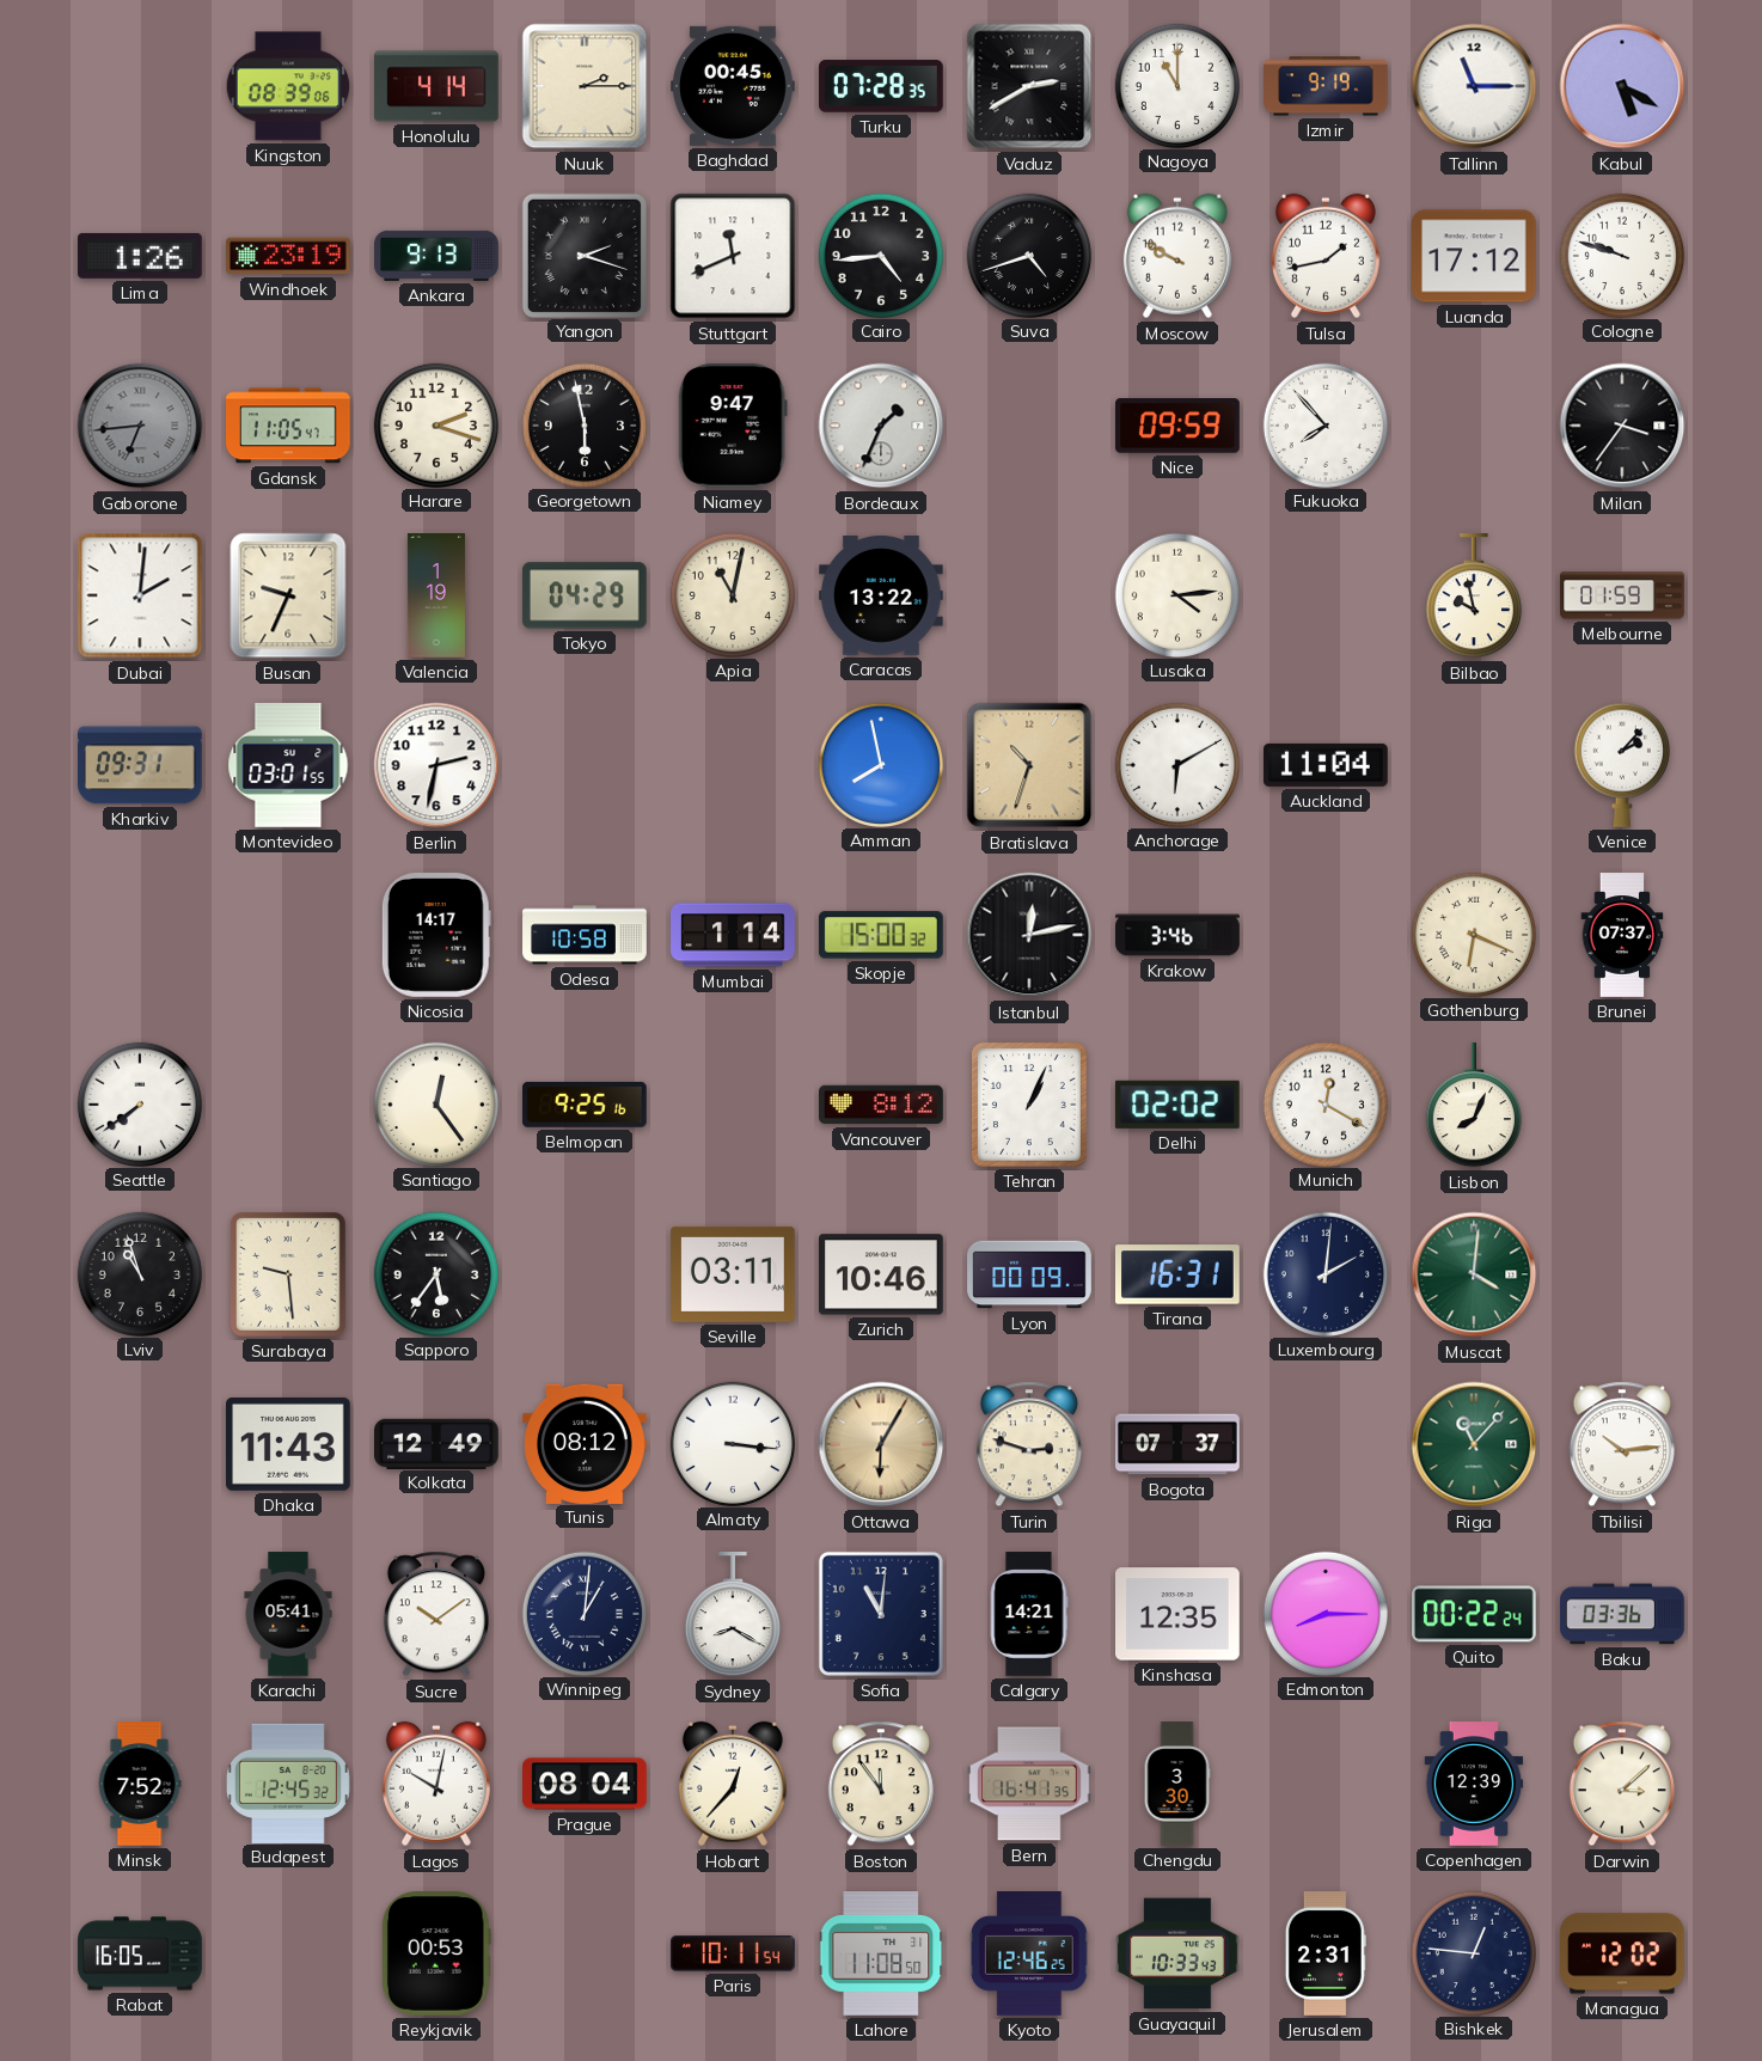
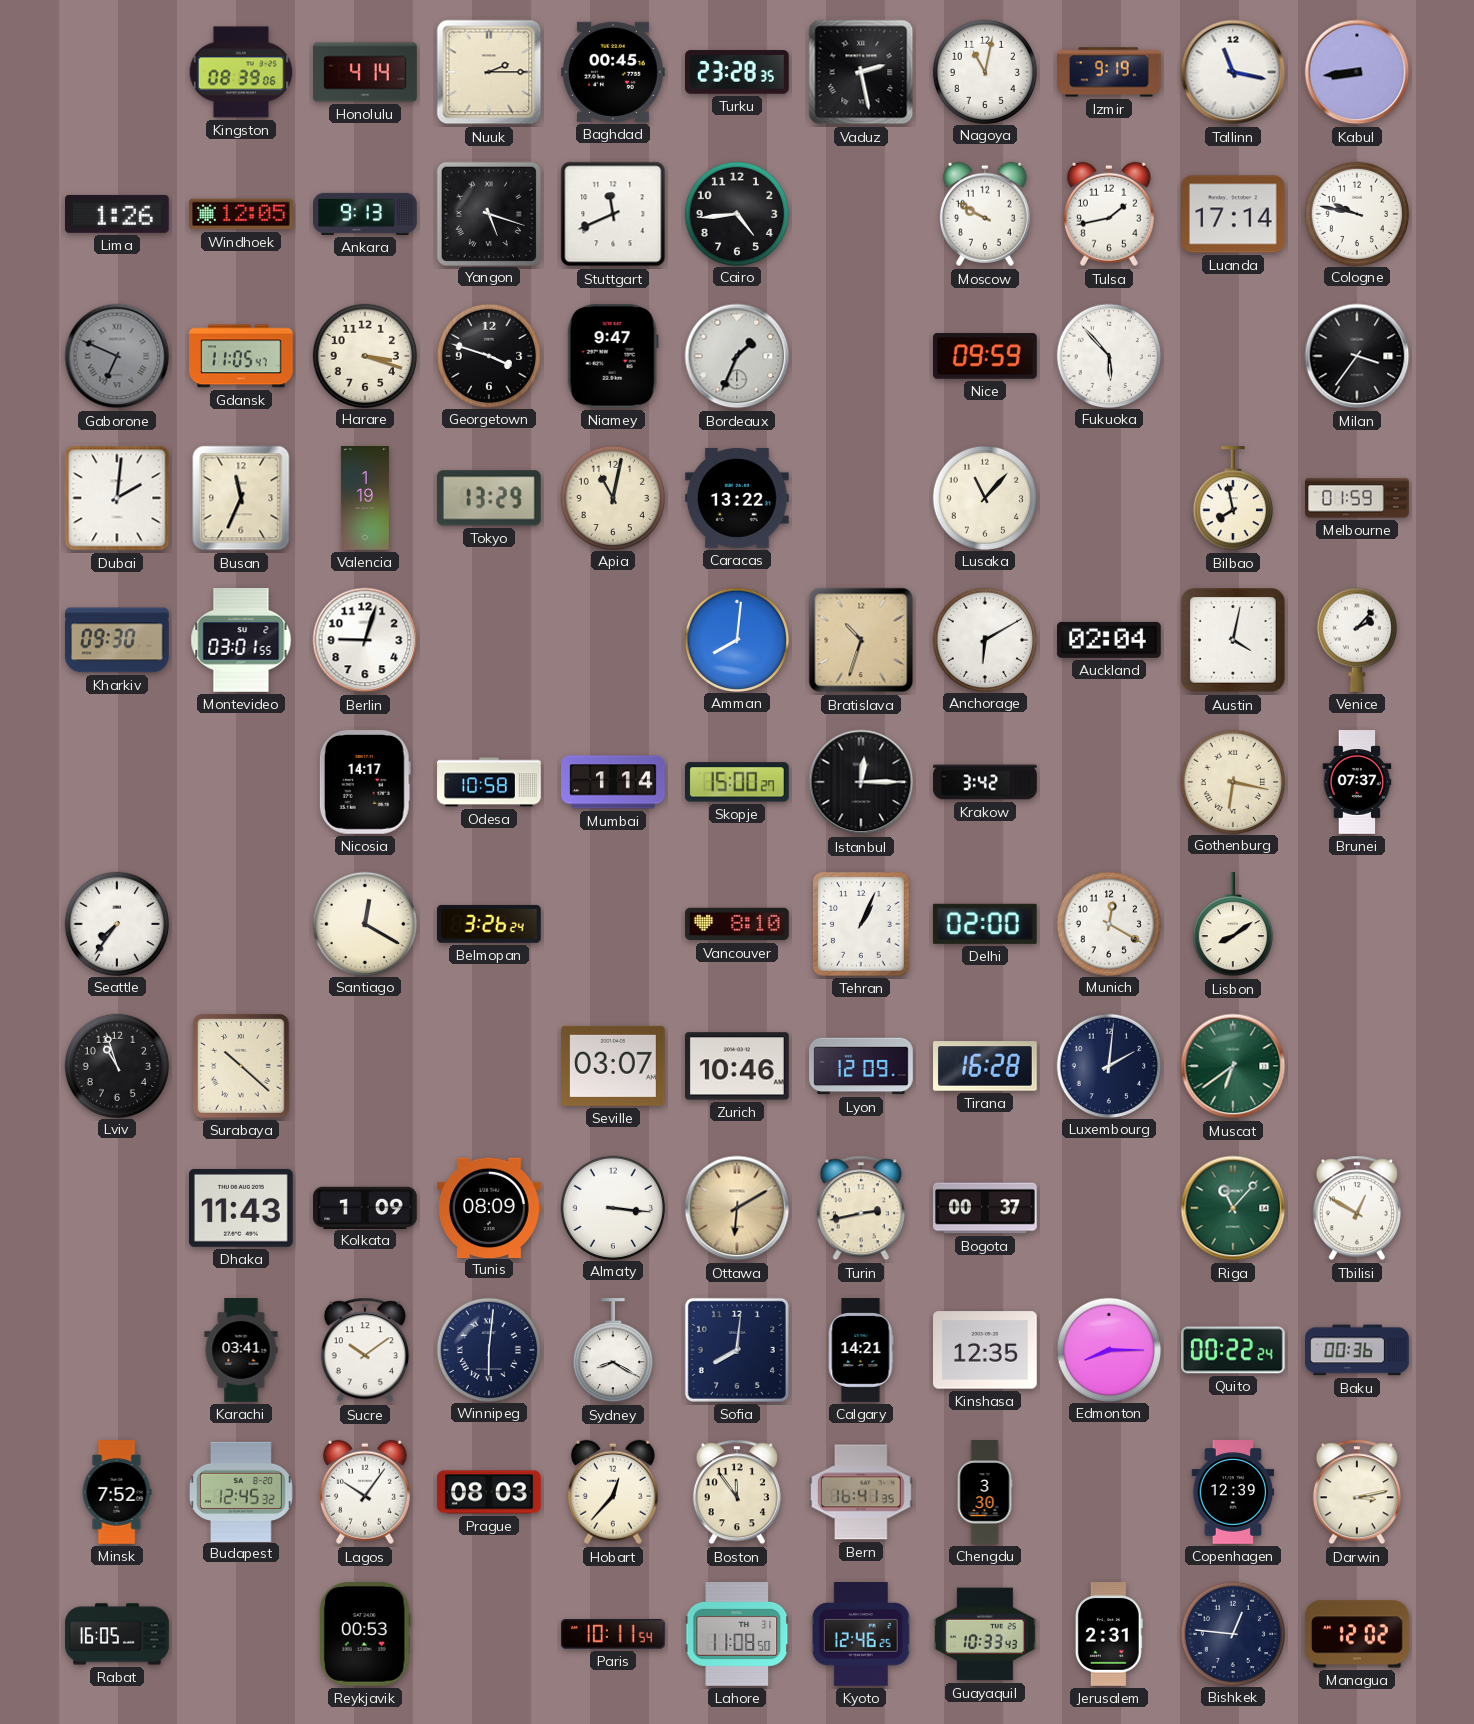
Turku: 07:28 -> 23:28
Vaduz: 2:40 -> 2:28
Nagoya: 11:00 -> 11:02
Tallinn: 11:15 -> 11:17
Kabul: 5:20 -> 8:44
Windhoek: 23:19 -> 12:05
Yangon: 2:18 -> 5:18
Suva: 4:42 -> none
Luanda: 17:12 -> 17:14
Cologne: 9:48 -> 9:47
Gaborone: 6:44 -> 6:49
Harare: 2:18 -> 3:18
Georgetown: 5:58 -> 3:48
Fukuoka: 7:53 -> 5:53
Busan: 9:34 -> 11:34
Tokyo: 04:29 -> 13:29
Lusaka: 4:14 -> 11:07
Bilbao: 9:58 -> 7:58
Kharkiv: 09:31 -> 09:30
Berlin: 2:32 -> 9:03
Amman: 7:58 -> 8:01
Auckland: 11:04 -> 02:04
Austin: none -> 4:02
Skopje: 15:00:32 -> 15:00:27
Istanbul: 12:13 -> 12:15
Krakow: 3:46 -> 3:42
Gothenburg: 6:19 -> 6:17
Seattle: 7:39 -> 7:36
Santiago: 12:24 -> 12:20
Belmopan: 9:25 -> 3:26
Vancouver: 8:12 -> 8:10
Delhi: 02:02 -> 02:00
Lisbon: 8:04 -> 8:09
Surabaya: 9:29 -> 10:22
Sapporo: 5:36 -> none
Seville: 03:11 -> 03:07
Lyon: 00:09 -> 12:09
Tirana: 16:31 -> 16:28
Muscat: 4:01 -> 6:39
Kolkata: 12:49 -> 1:09
Tunis: 08:12 -> 08:09
Ottawa: 6:05 -> 6:10
Turin: 2:48 -> 2:43
Bogota: 07:37 -> 00:37
Tbilisi: 10:14 -> 12:50
Karachi: 05:41 -> 03:41
Winnipeg: 1:01 -> 6:01
Sofia: 11:01 -> 8:01
Baku: 03:36 -> 00:36
Lagos: 10:02 -> 10:06
Prague: 08:04 -> 08:03
Darwin: 3:08 -> 3:13
